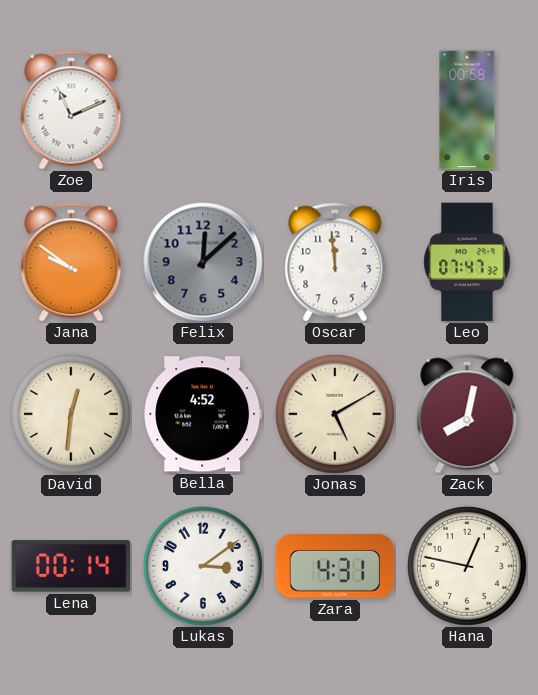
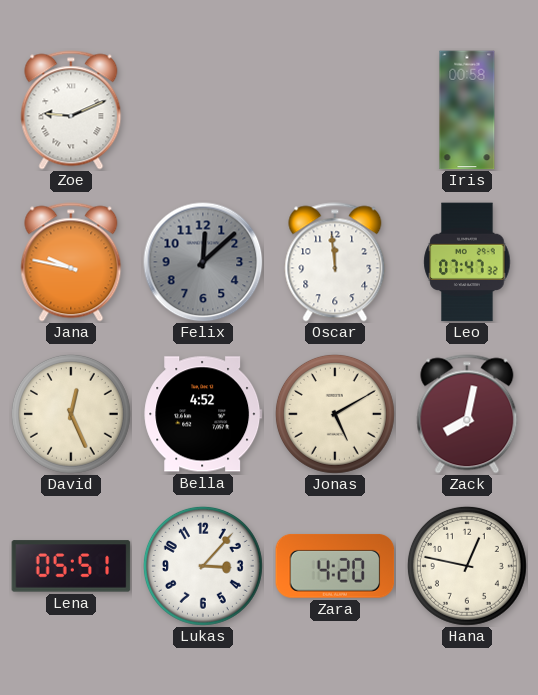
Zoe: 11:11 -> 9:11
Jana: 9:51 -> 9:47
David: 12:31 -> 12:26
Lena: 00:14 -> 05:51
Lukas: 3:09 -> 3:07
Zara: 4:31 -> 4:20
